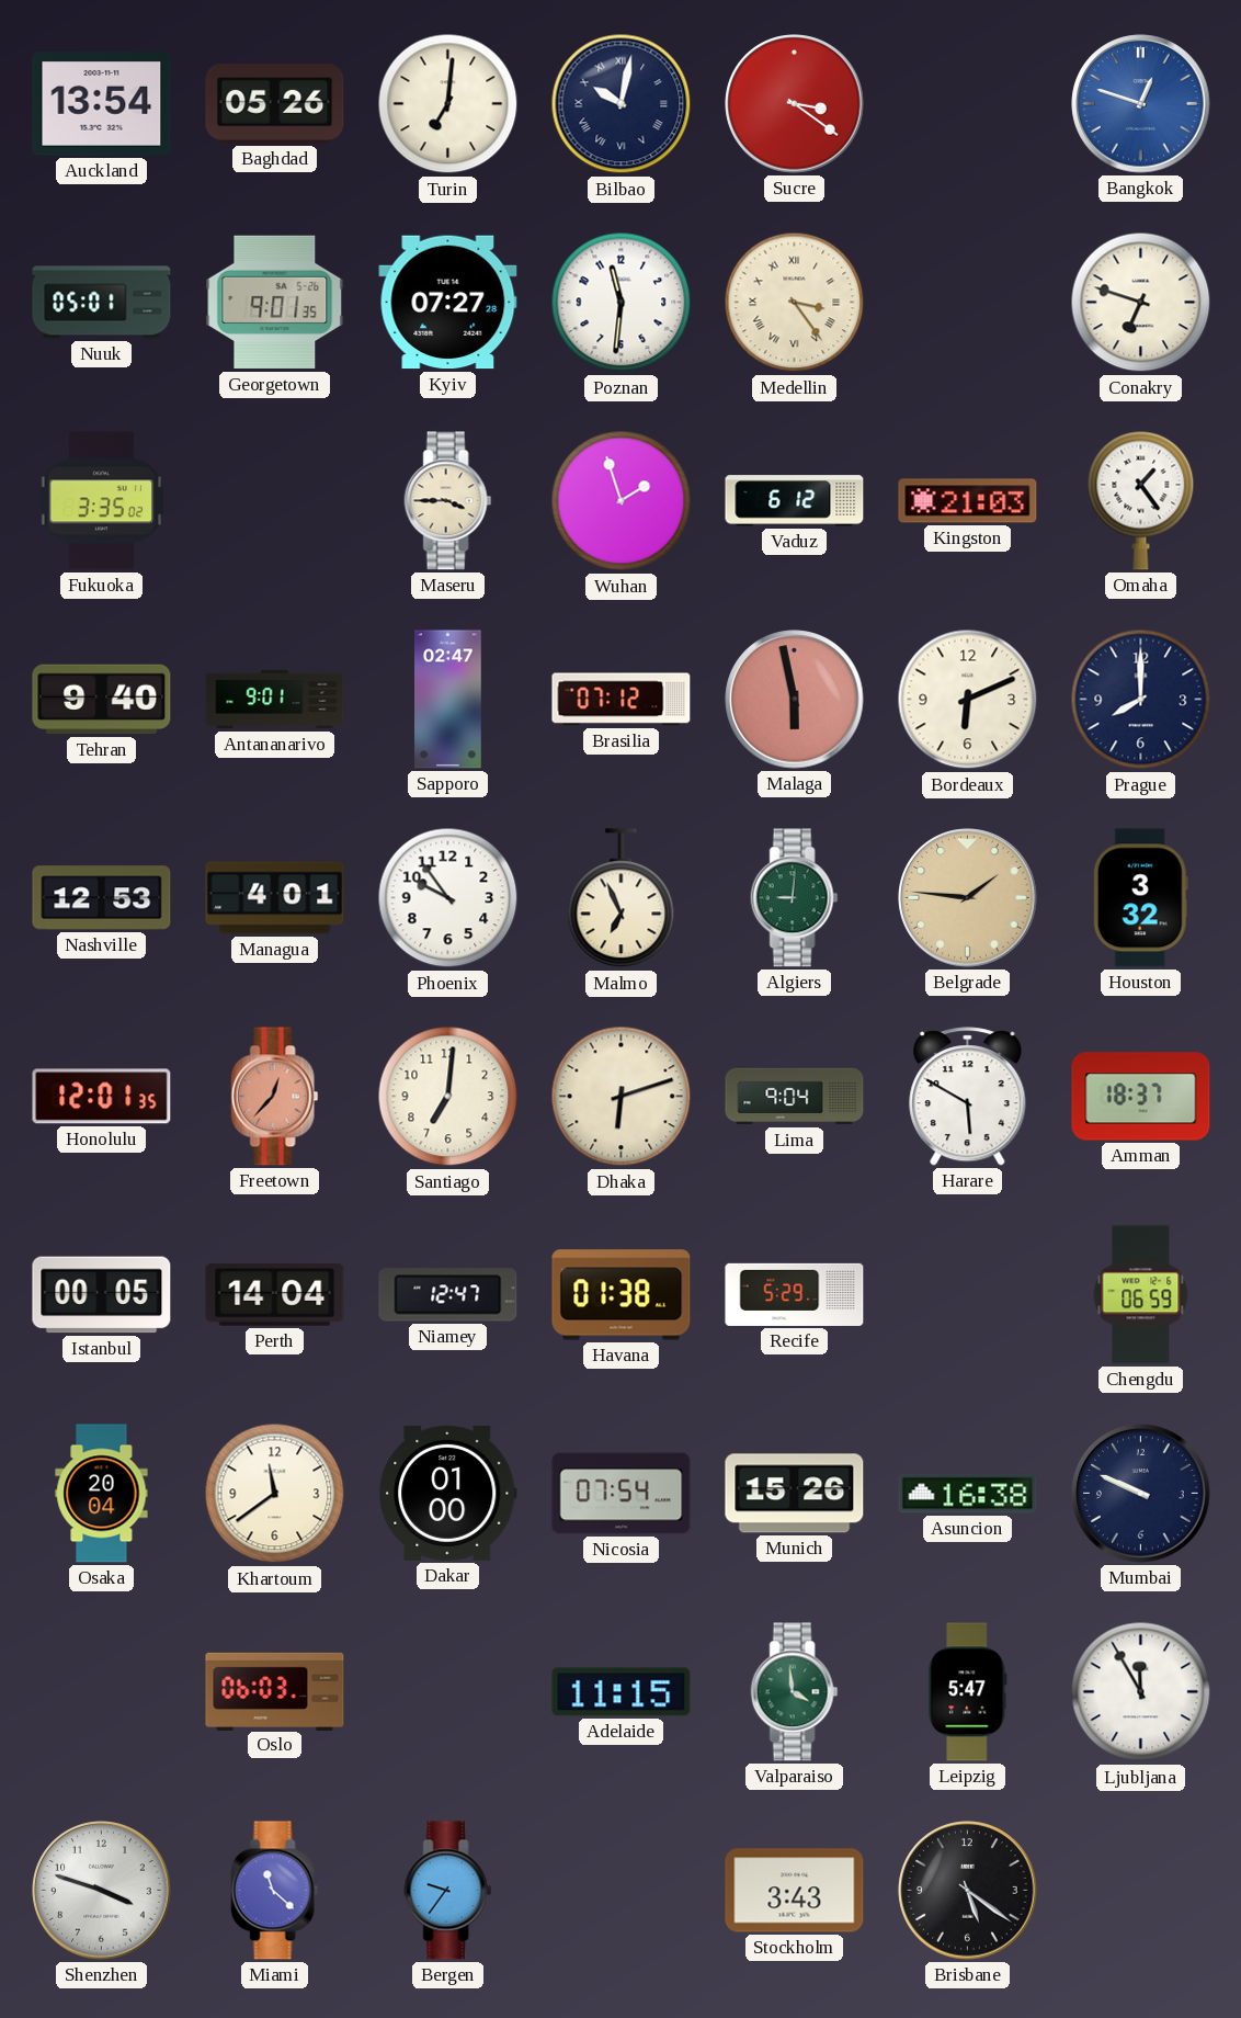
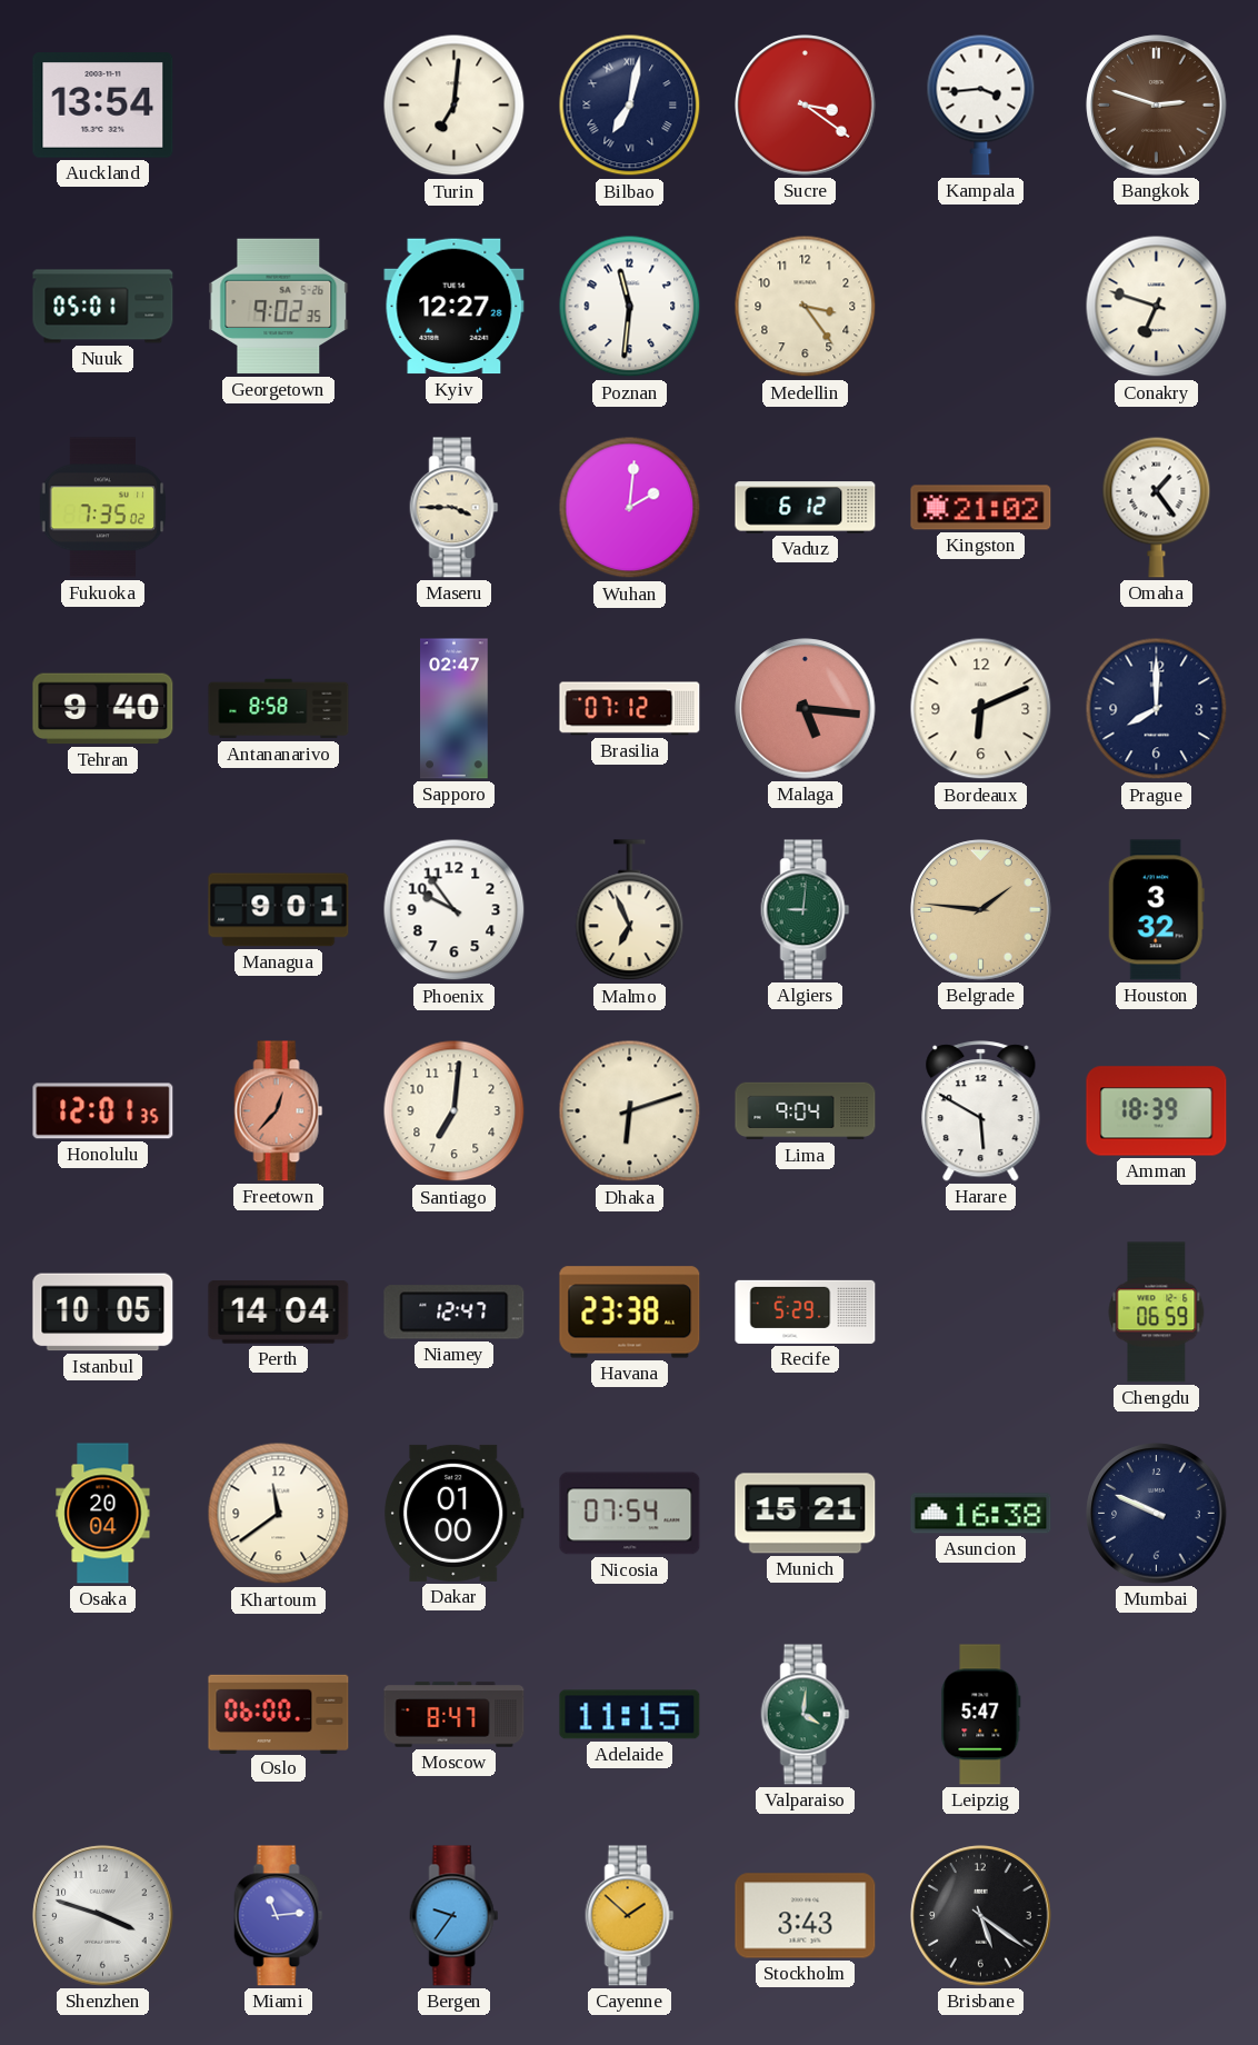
Baghdad: 05:26 -> none
Bilbao: 10:02 -> 7:02
Kampala: none -> 3:44
Bangkok: 12:48 -> 2:48
Bangkok dial: blue -> brown
Georgetown: 9:01 -> 9:02
Kyiv: 07:27 -> 12:27
Medellin numerals: Roman -> Arabic
Fukuoka: 3:35 -> 7:35
Wuhan: 1:57 -> 2:01
Kingston: 21:03 -> 21:02
Antananarivo: 9:01 -> 8:58
Malaga: 5:58 -> 5:16
Nashville: 12:53 -> none
Managua: 4:01 -> 9:01
Amman: 18:37 -> 18:39
Istanbul: 00:05 -> 10:05
Havana: 01:38 -> 23:38
Munich: 15:26 -> 15:21
Oslo: 06:03 -> 06:00
Moscow: none -> 8:47
Valparaiso: 3:59 -> 4:01
Ljubljana: 11:55 -> none
Miami: 11:22 -> 11:14
Cayenne: none -> 1:52
